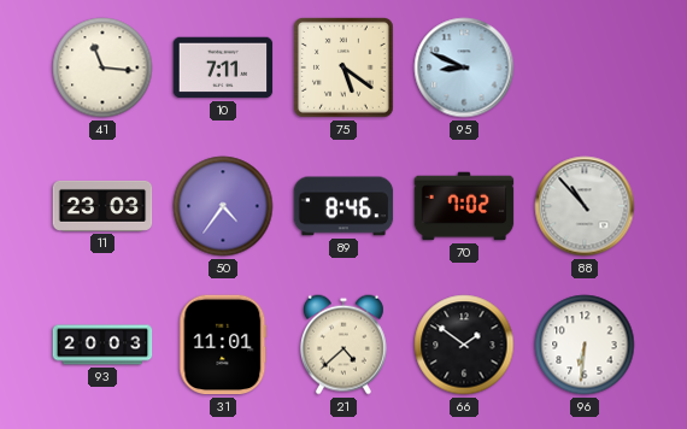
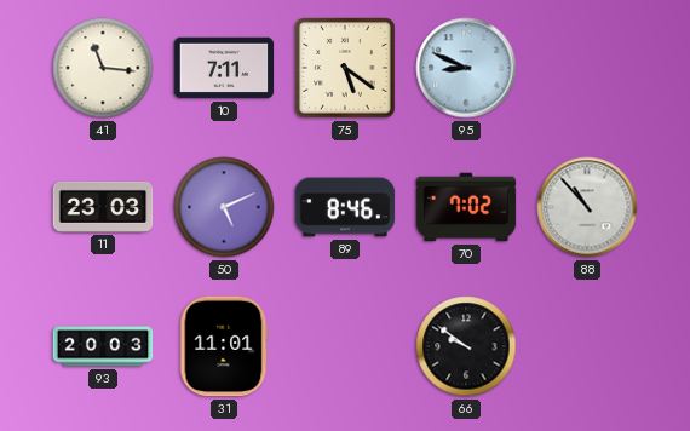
50: 4:36 -> 5:11
21: 4:38 -> none
66: 1:51 -> 9:51
96: 6:31 -> none
